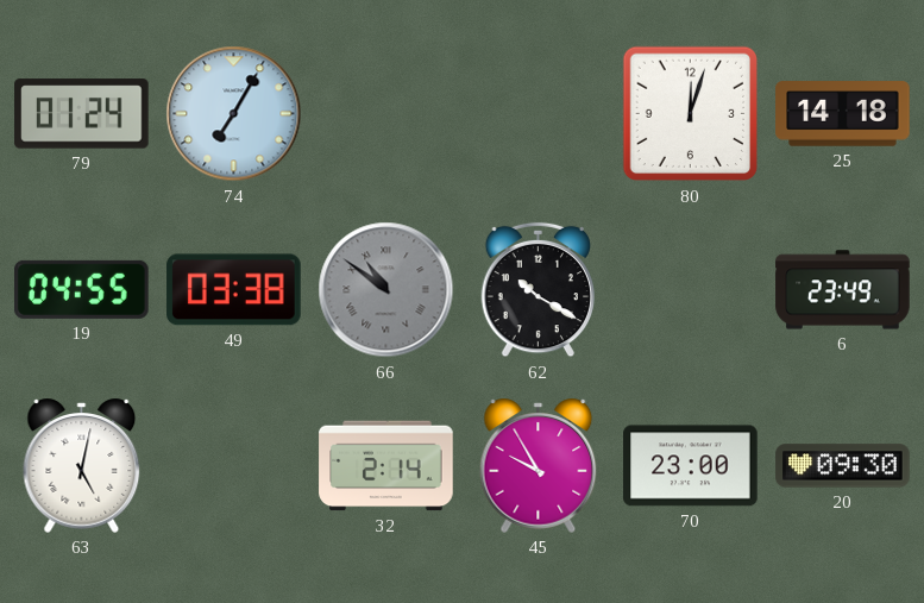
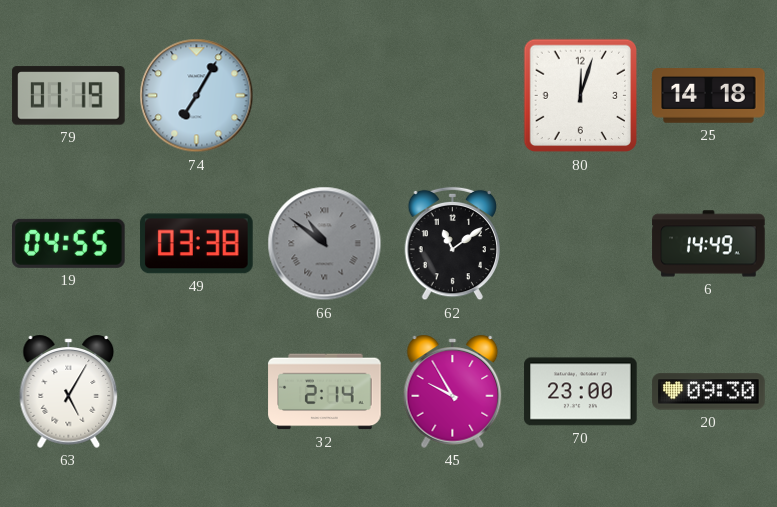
79: 01:24 -> 01:19
62: 10:20 -> 11:09
6: 23:49 -> 14:49
63: 5:02 -> 5:05
